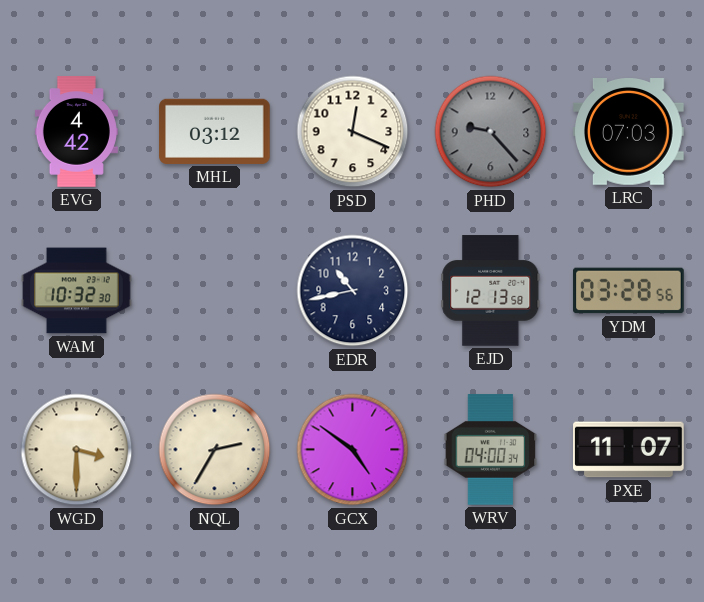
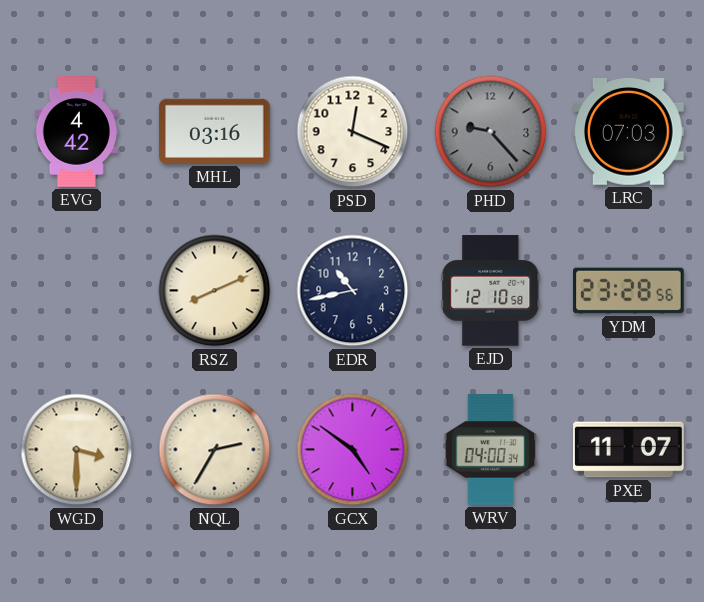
MHL: 03:12 -> 03:16
WAM: 10:32 -> none
RSZ: none -> 8:11
EJD: 12:13 -> 12:10
YDM: 03:28 -> 23:28
